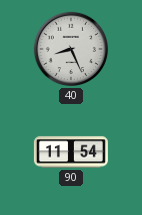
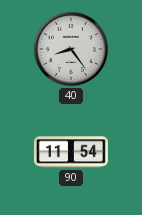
40: 8:26 -> 8:24
